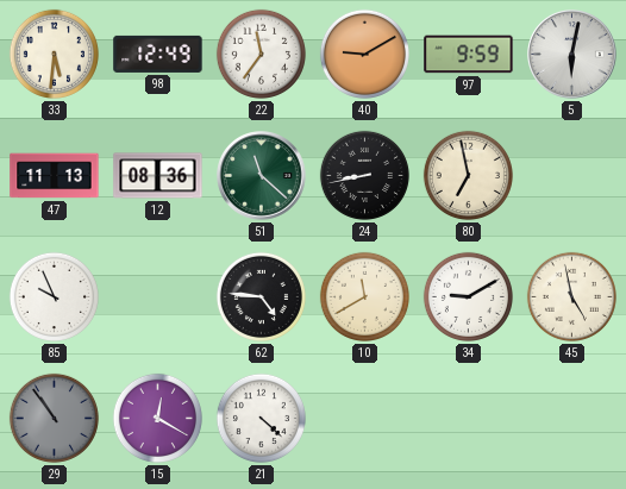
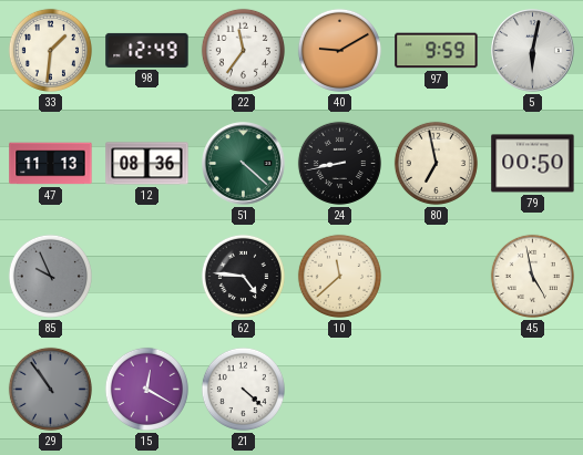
33: 5:31 -> 1:31
51: 11:22 -> 4:22
79: none -> 00:50
85 dial: white -> grey
10: 11:40 -> 11:38
34: 9:10 -> none
